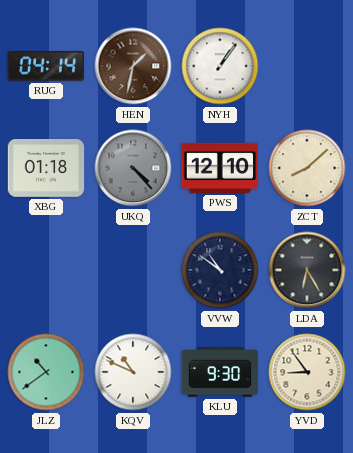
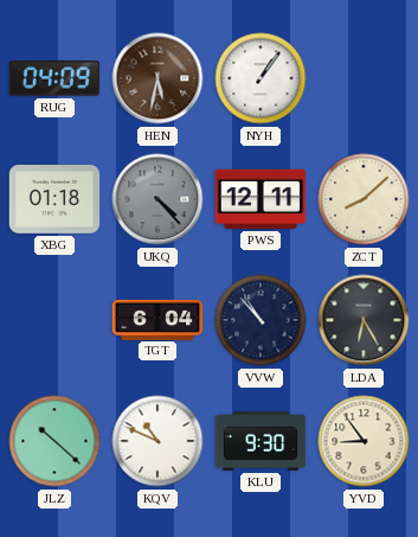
RUG: 04:14 -> 04:09
HEN: 1:32 -> 5:32
PWS: 12:10 -> 12:11
TGT: none -> 6:04
VVW: 10:51 -> 10:53
JLZ: 10:39 -> 10:22
